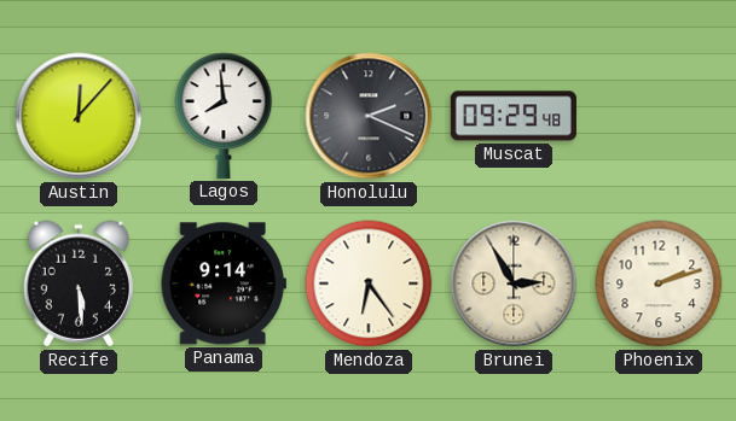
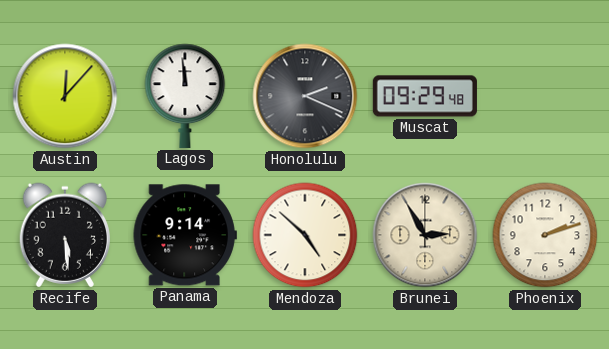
Lagos: 7:59 -> 11:59
Mendoza: 6:24 -> 4:52
